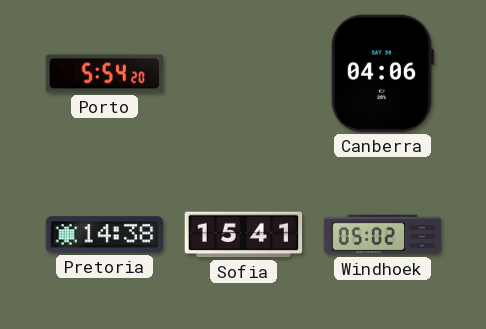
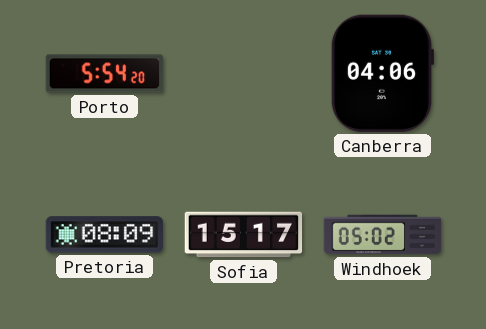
Pretoria: 14:38 -> 08:09
Sofia: 15:41 -> 15:17
